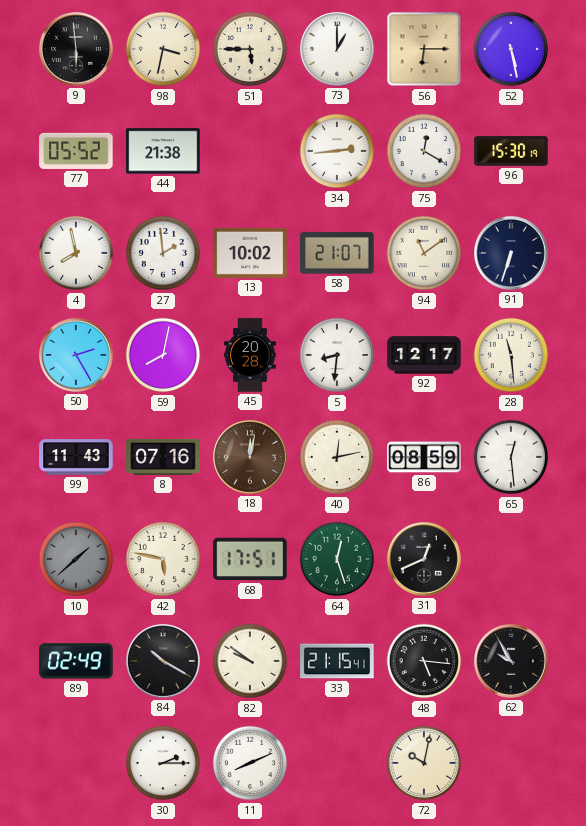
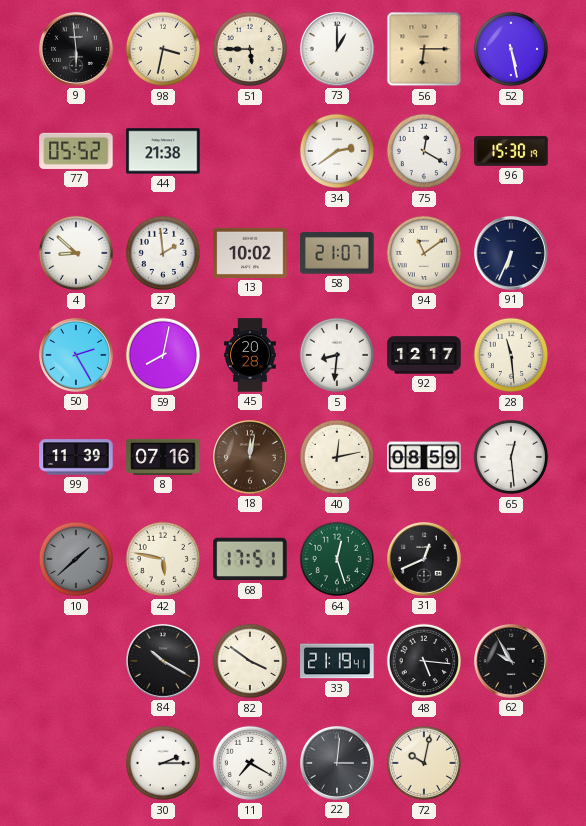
34: 2:44 -> 2:39
4: 7:58 -> 8:52
91: 6:33 -> 6:34
99: 11:43 -> 11:39
89: 02:49 -> none
82: 9:51 -> 3:51
33: 21:15 -> 21:19
11: 8:11 -> 7:20
22: none -> 3:01
